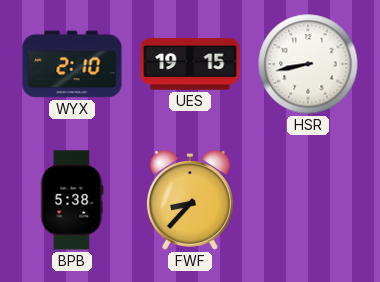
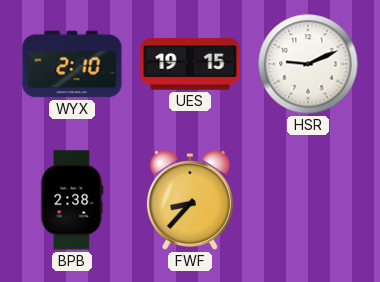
HSR: 8:43 -> 9:11
BPB: 5:38 -> 2:38
